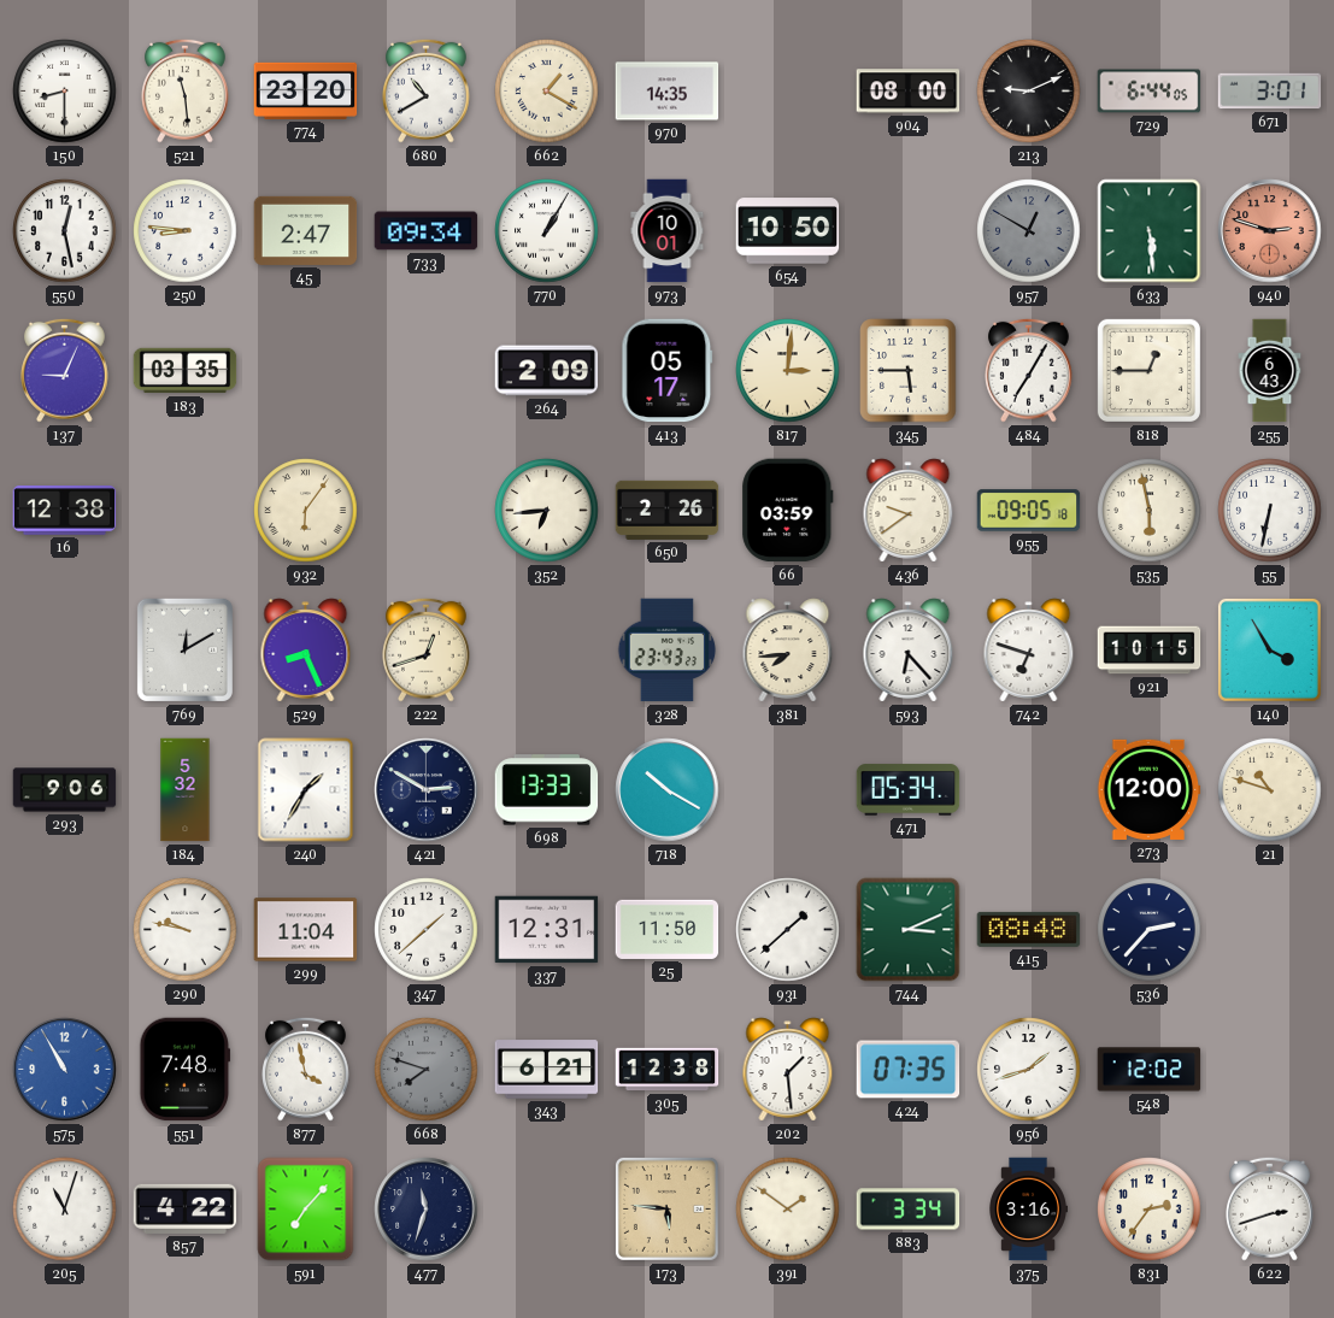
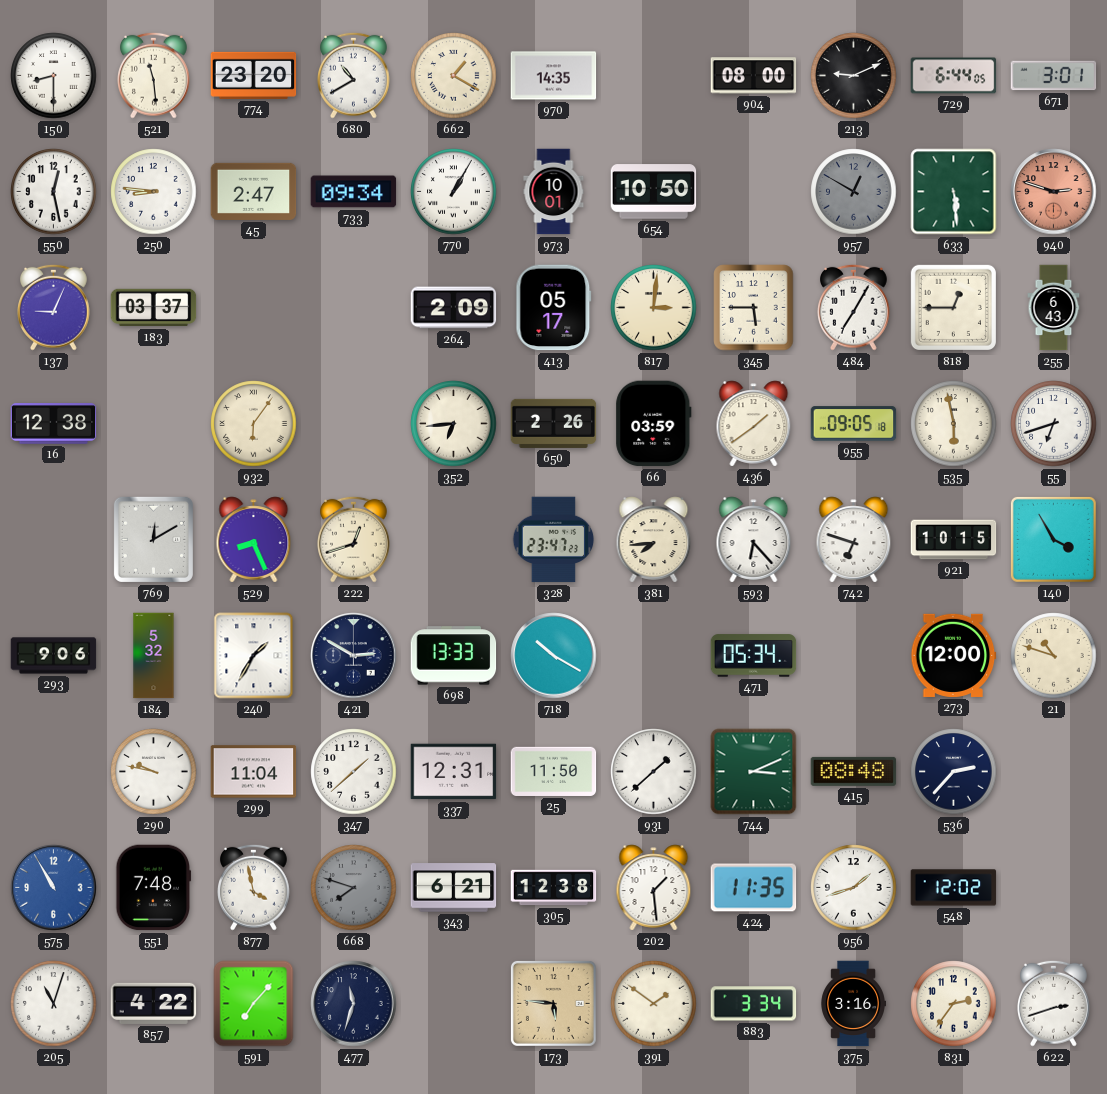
183: 03:35 -> 03:37
436: 9:39 -> 1:39
55: 6:32 -> 6:42
328: 23:43 -> 23:47
424: 07:35 -> 11:35
